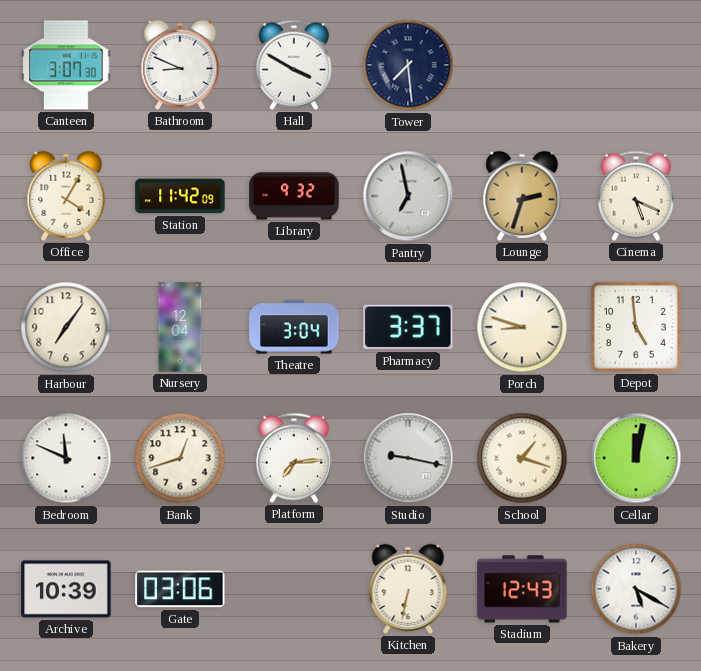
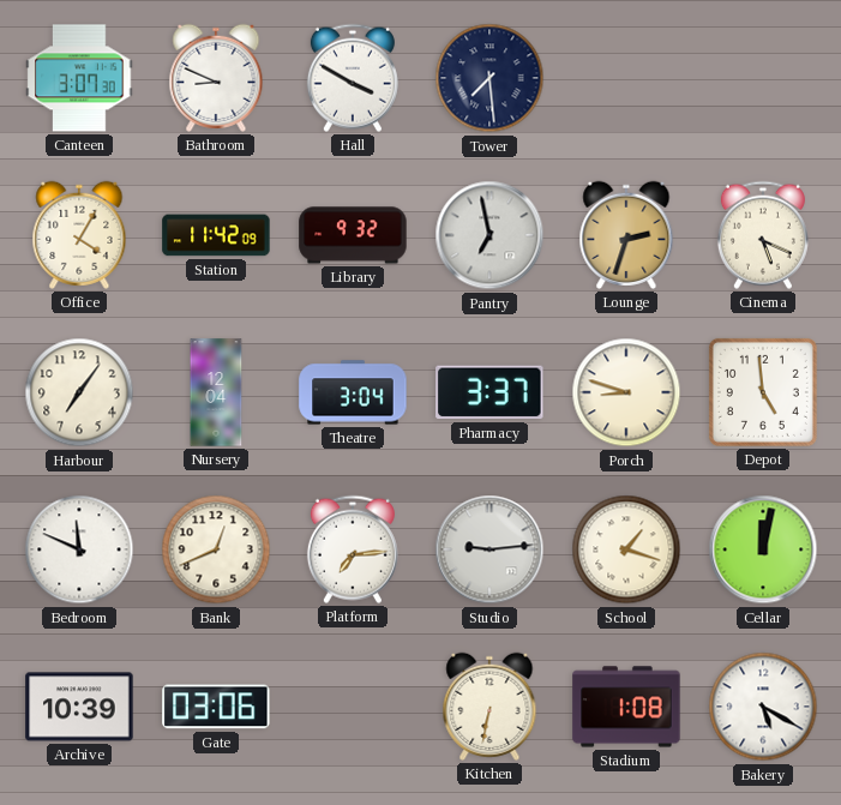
Bank: 12:42 -> 12:41
Studio: 9:17 -> 9:14
Stadium: 12:43 -> 1:08
